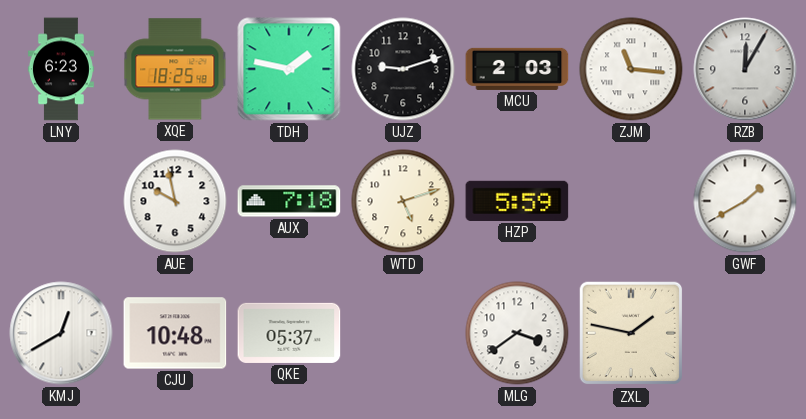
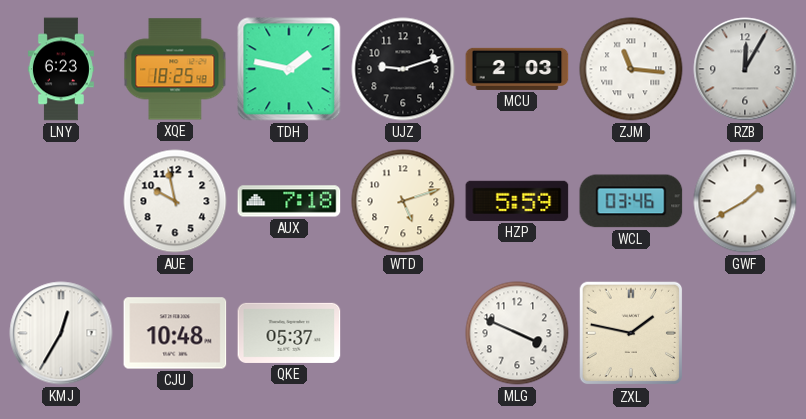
WCL: none -> 03:46
KMJ: 12:40 -> 12:35
MLG: 3:39 -> 3:49
